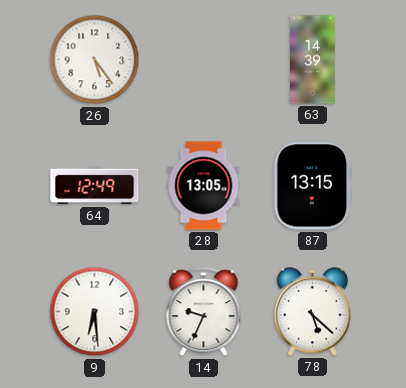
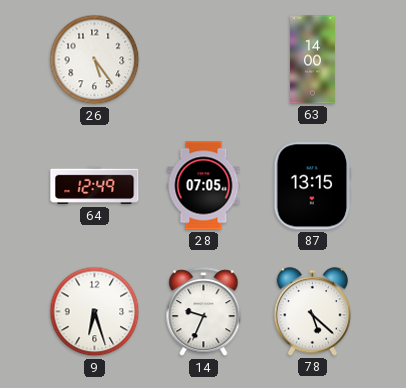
63: 14:39 -> 14:00
28: 13:05 -> 07:05
9: 6:29 -> 6:27
